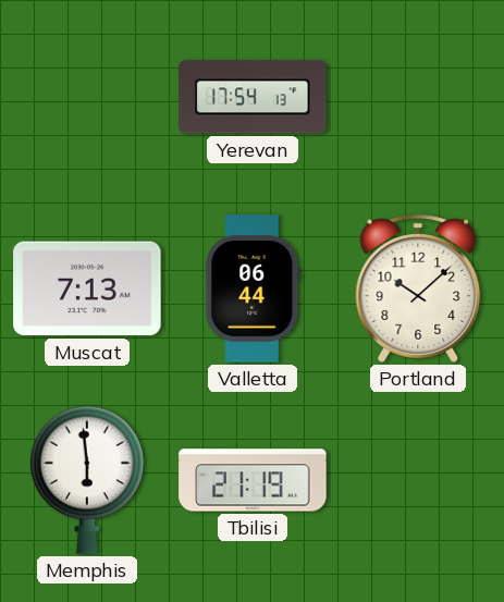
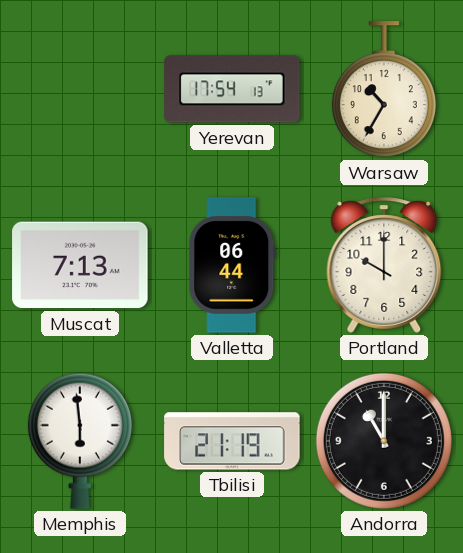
Warsaw: none -> 10:35
Portland: 10:08 -> 10:00
Andorra: none -> 11:00
